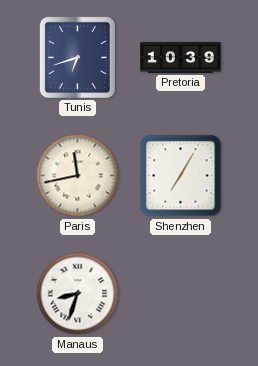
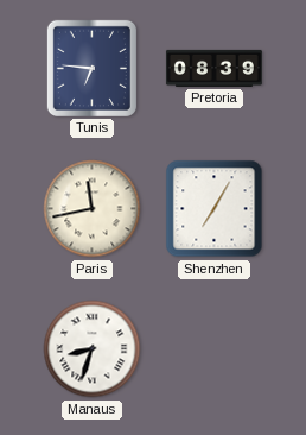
Tunis: 6:42 -> 6:46
Pretoria: 10:39 -> 08:39
